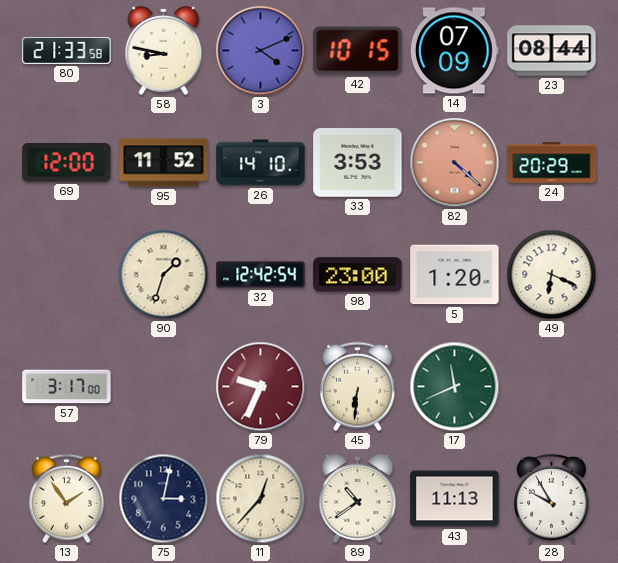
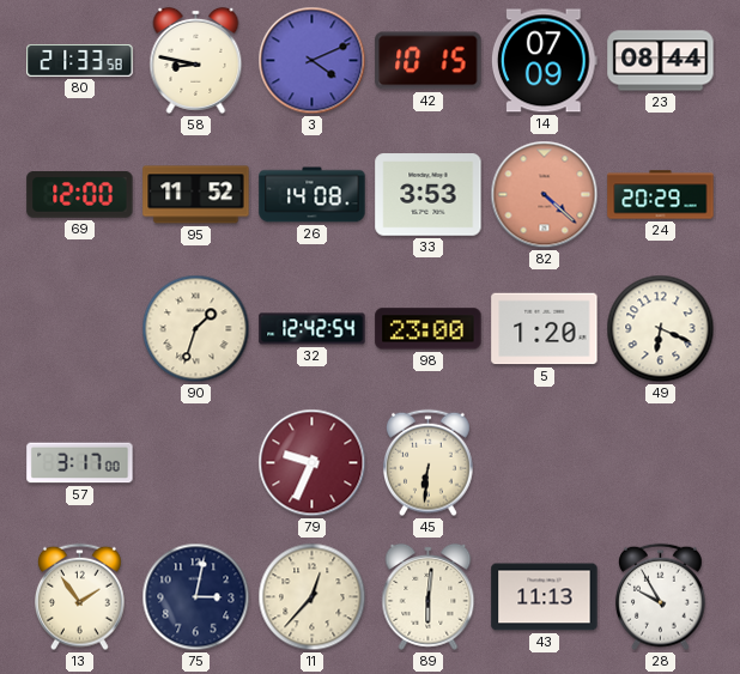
26: 14:10 -> 14:08
17: 11:41 -> none
89: 10:39 -> 6:01
